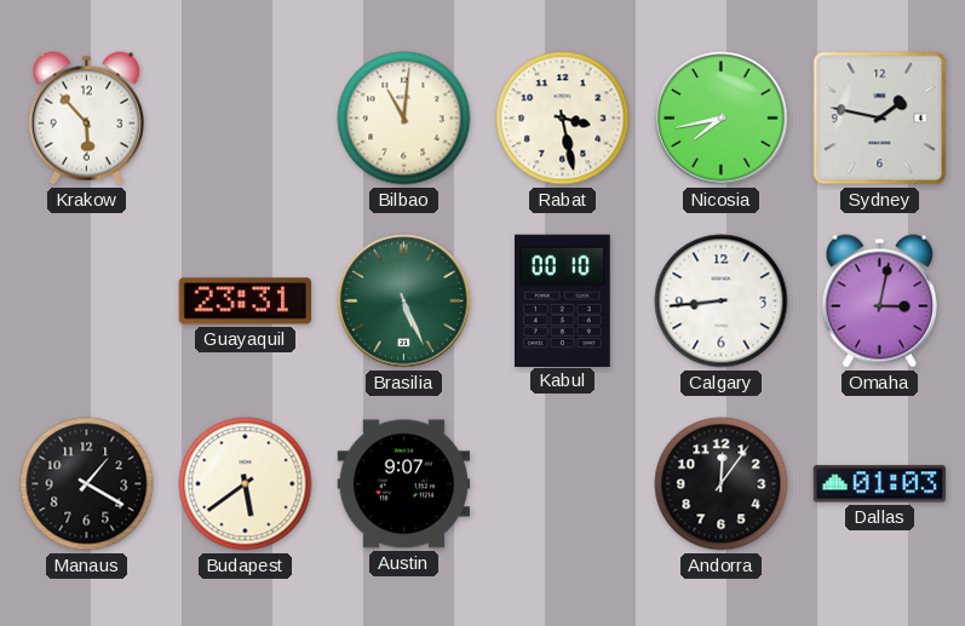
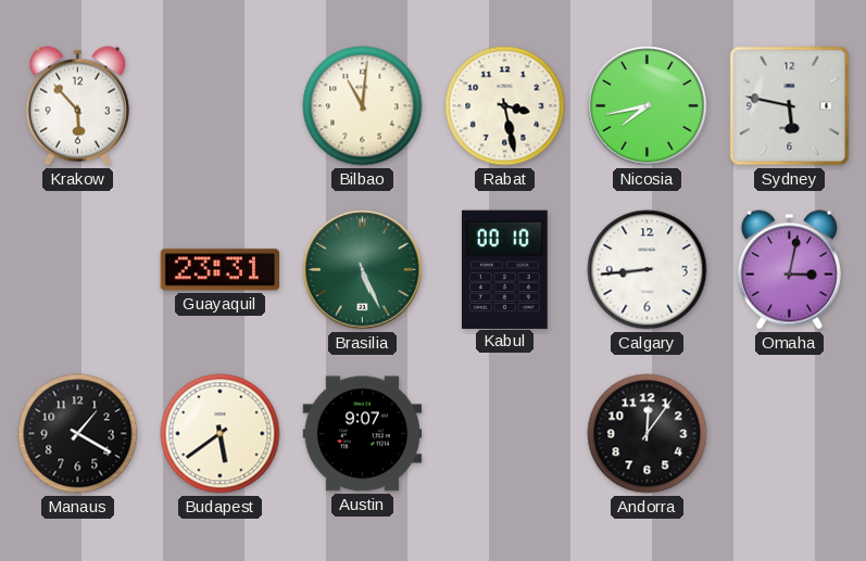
Sydney: 1:47 -> 5:47
Dallas: 01:03 -> none
